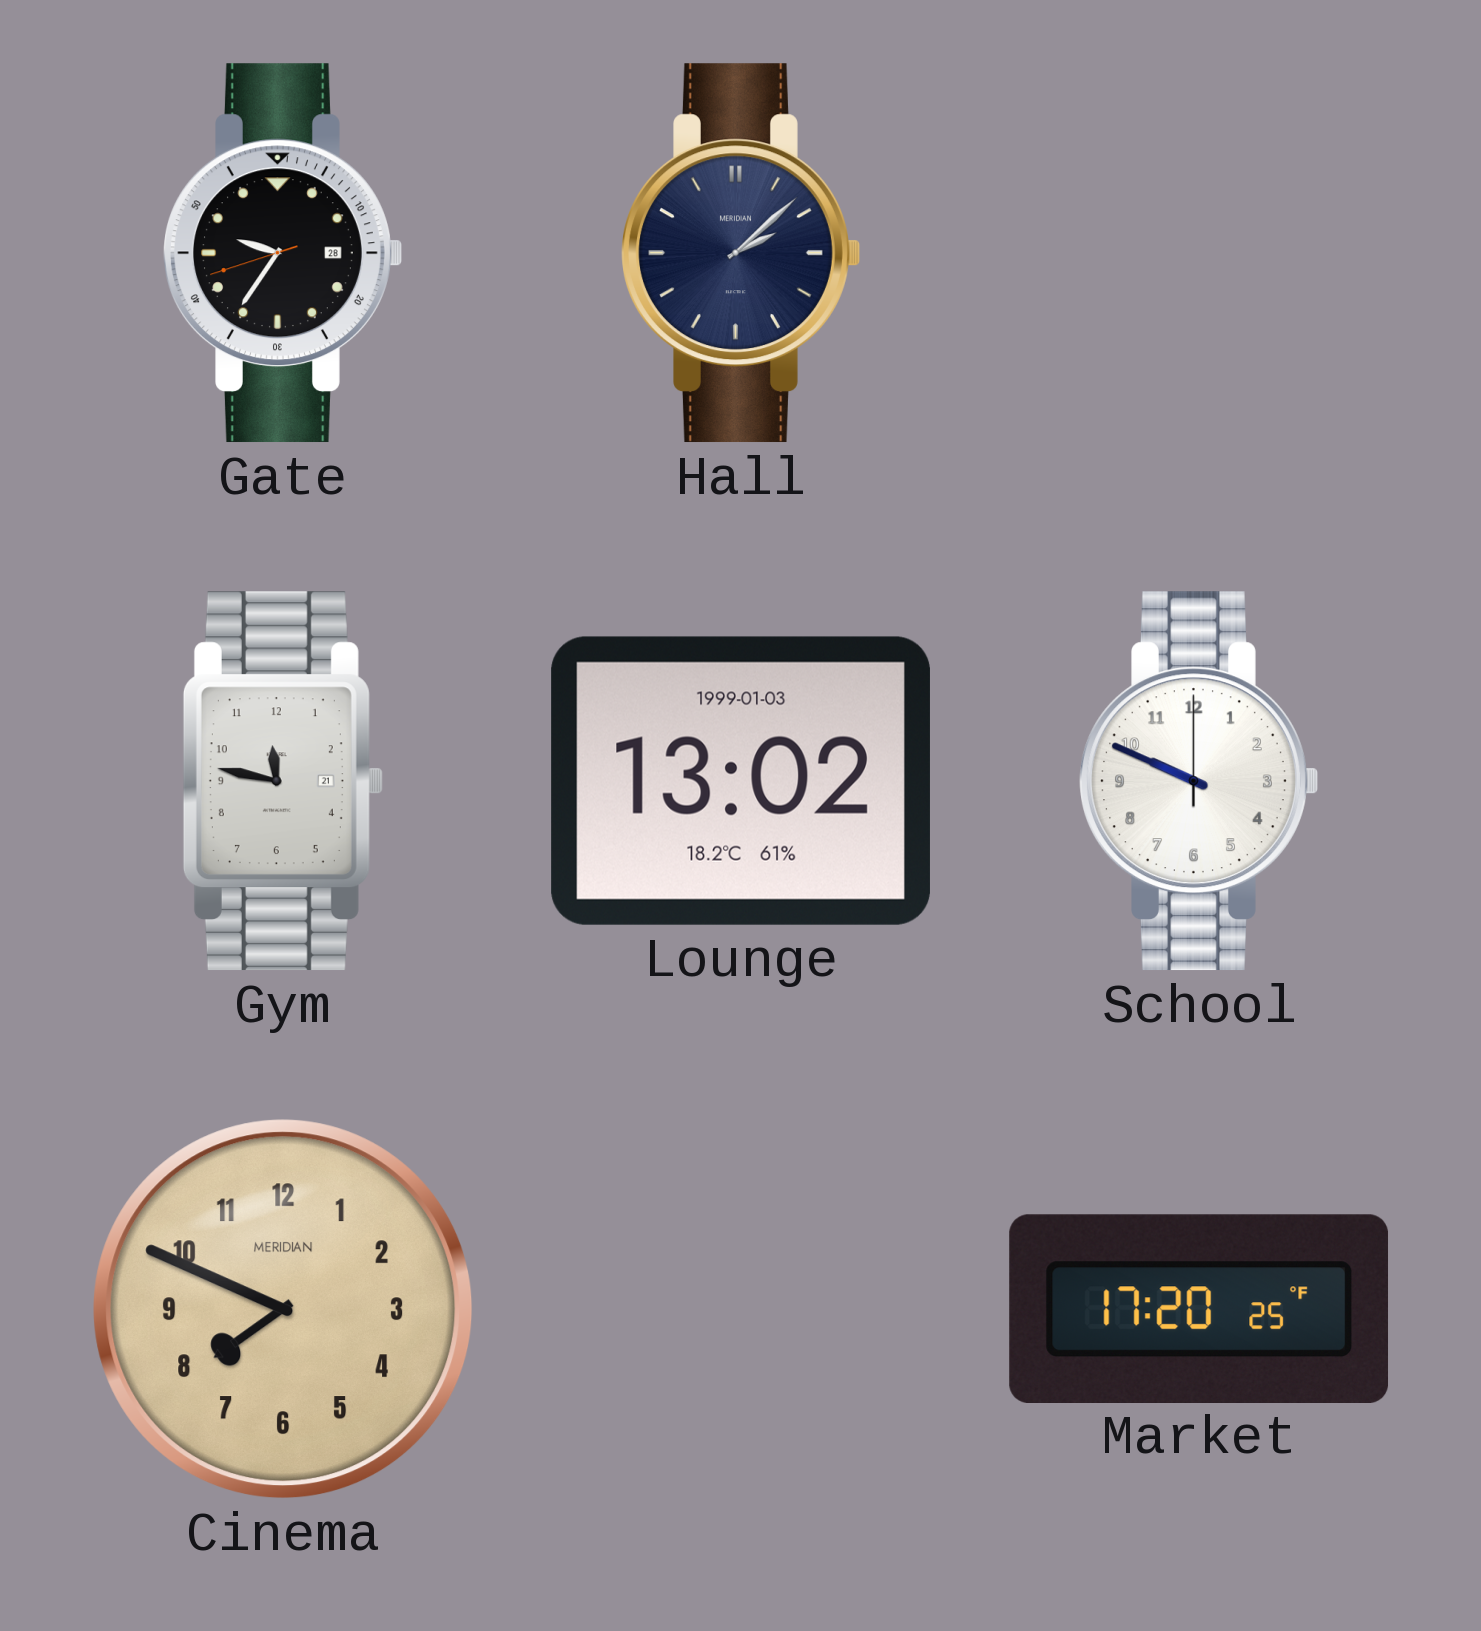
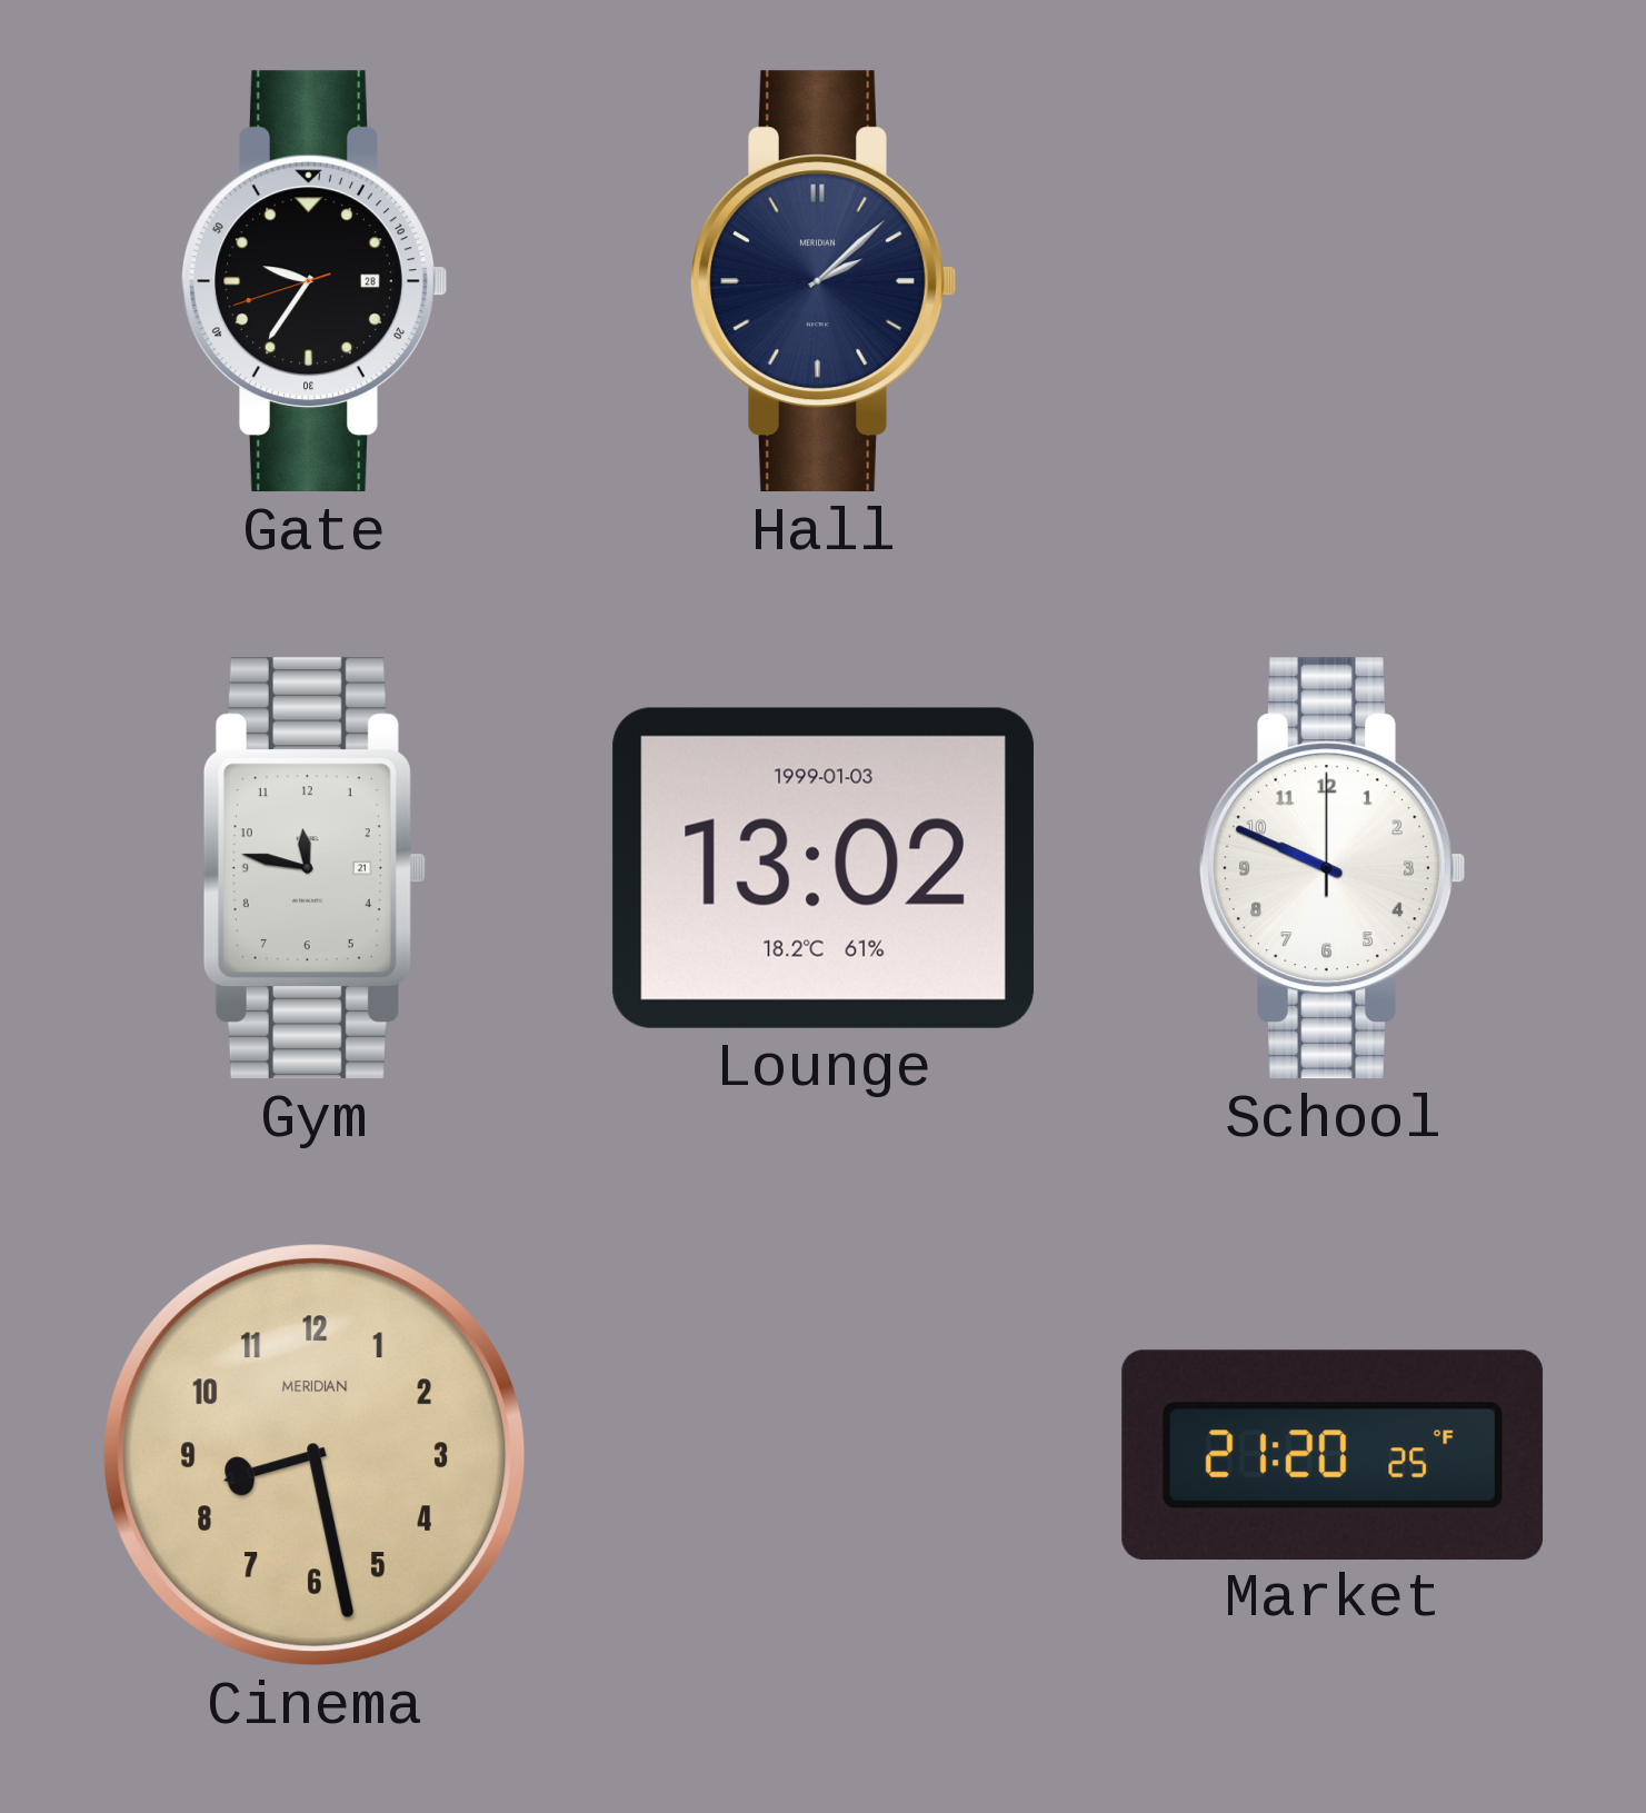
Cinema: 7:49 -> 8:28
Market: 17:20 -> 21:20
